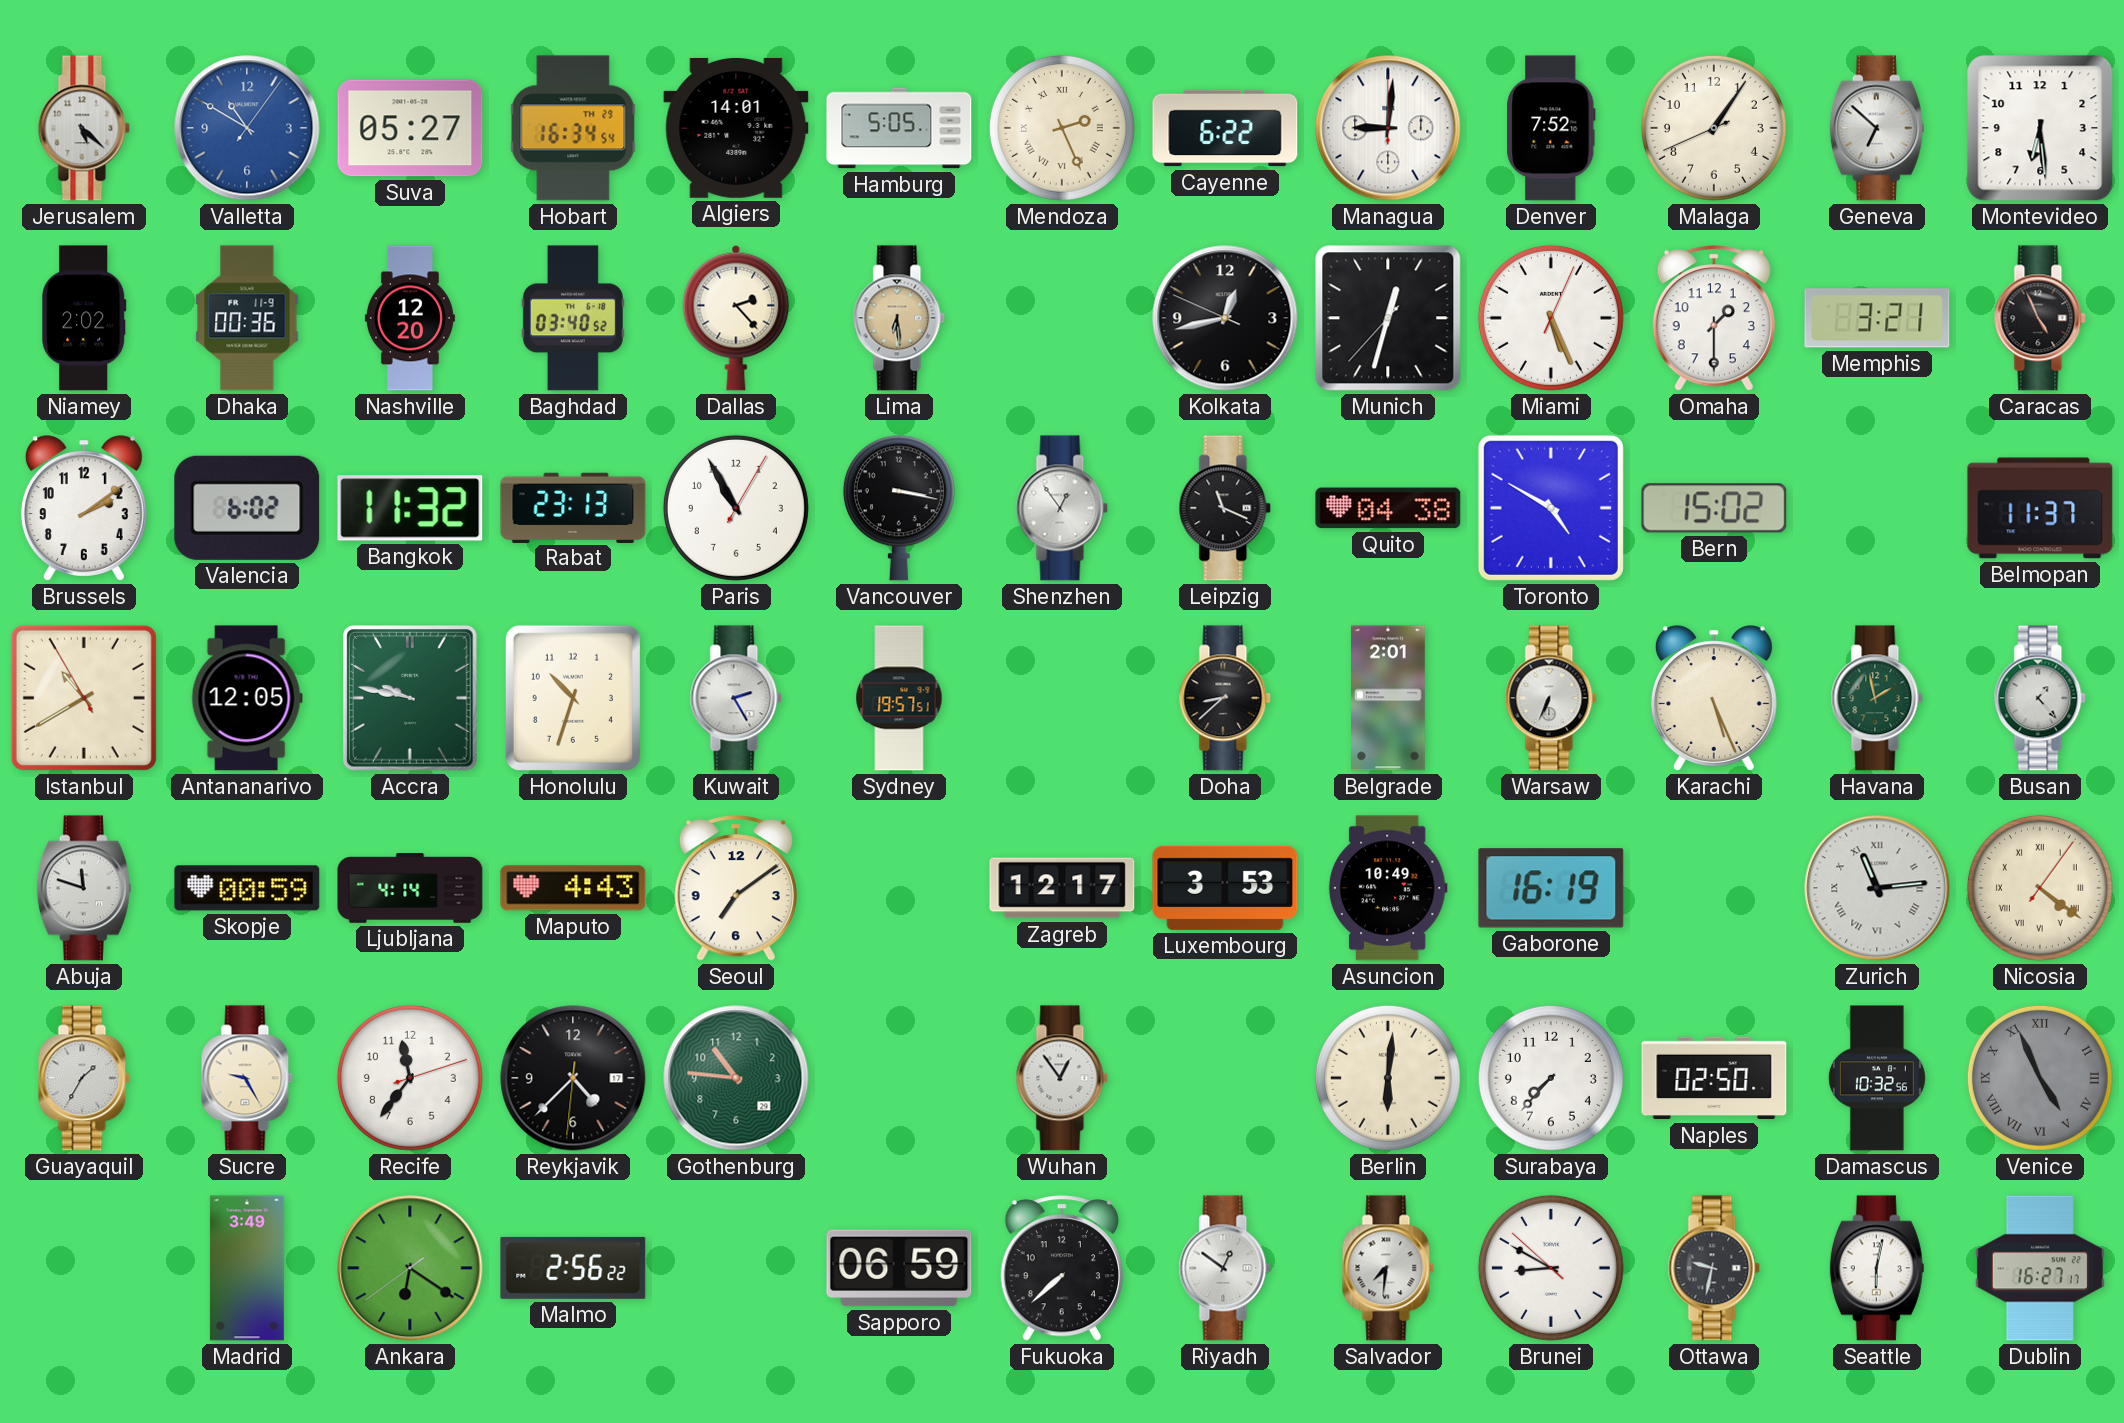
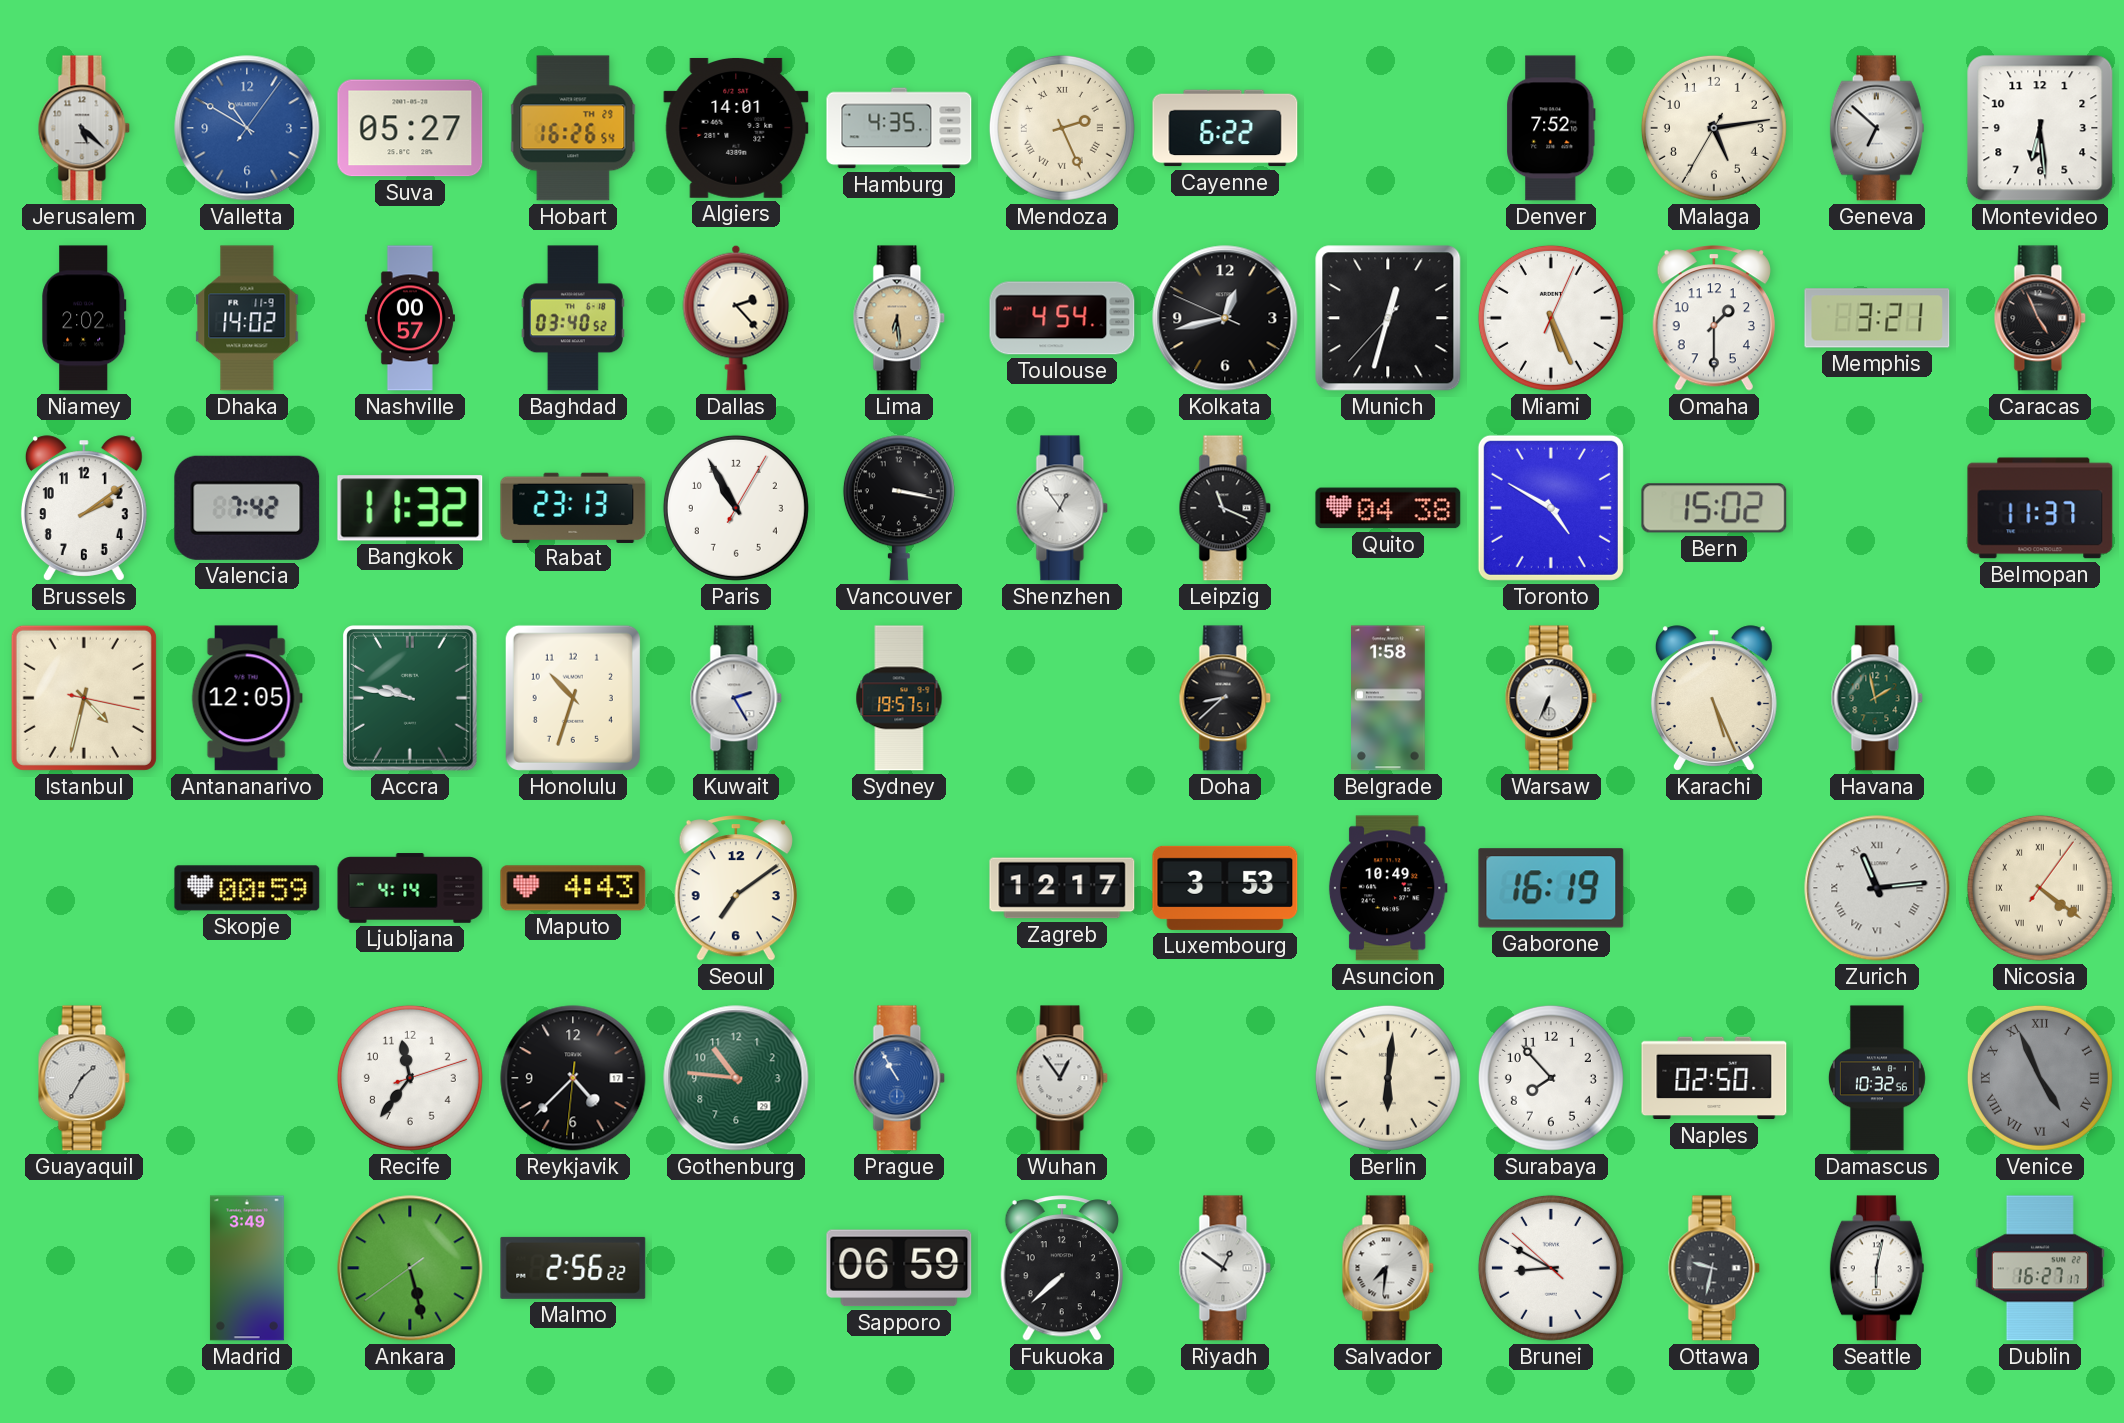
Hobart: 16:34 -> 16:26
Hamburg: 5:05 -> 4:35
Managua: 9:01 -> none
Malaga: 1:05 -> 5:13
Dhaka: 00:36 -> 14:02
Nashville: 12:20 -> 00:57
Toulouse: none -> 4:54
Valencia: 6:02 -> 7:42
Istanbul: 10:39 -> 4:32
Belgrade: 2:01 -> 1:58
Busan: 1:23 -> none
Abuja: 11:48 -> none
Sucre: 9:25 -> none
Prague: none -> 10:55
Surabaya: 7:37 -> 7:53
Ankara: 6:20 -> 5:27
